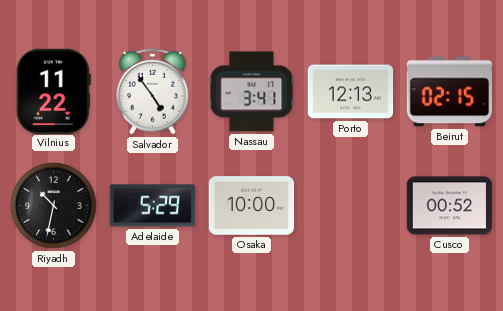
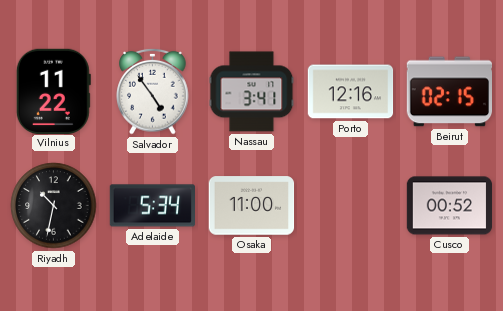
Porto: 12:13 -> 12:16
Adelaide: 5:29 -> 5:34
Osaka: 10:00 -> 11:00
